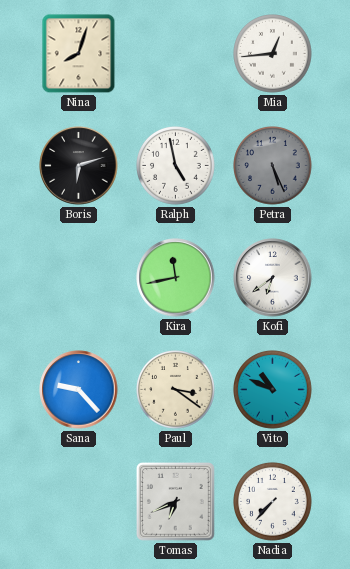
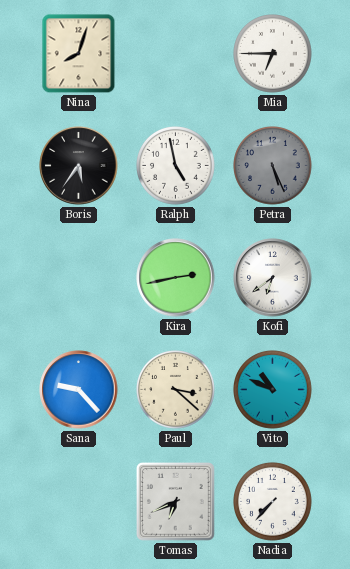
Mia: 12:44 -> 6:45
Boris: 6:12 -> 5:36
Kira: 11:43 -> 2:43
Paul: 3:21 -> 3:22
